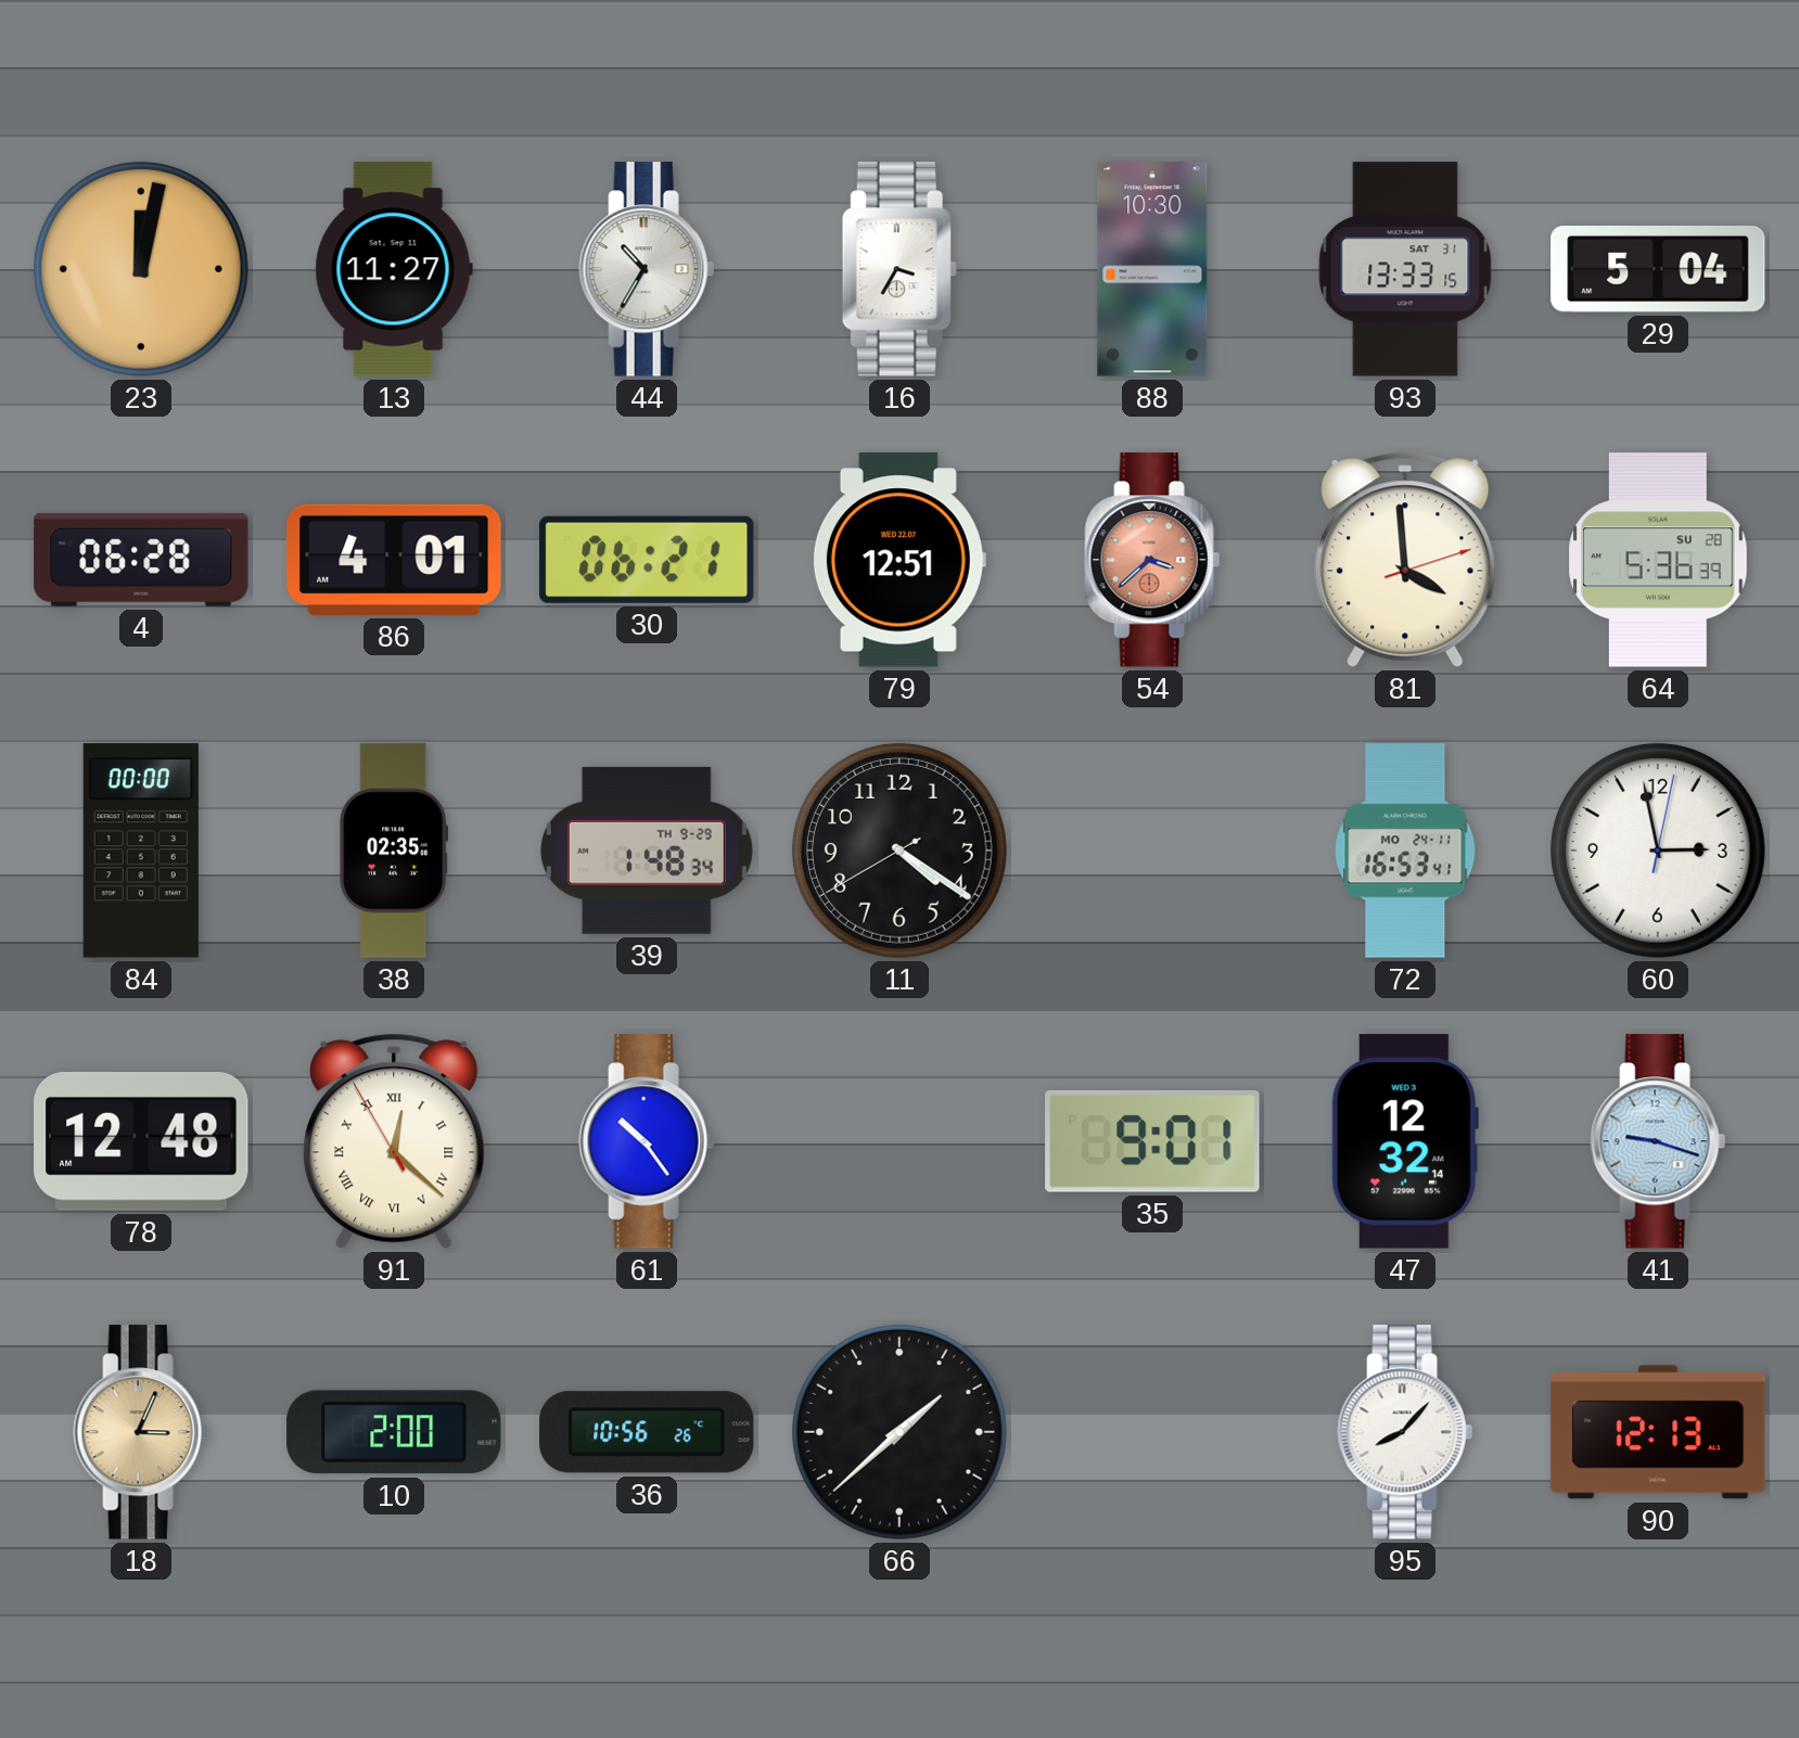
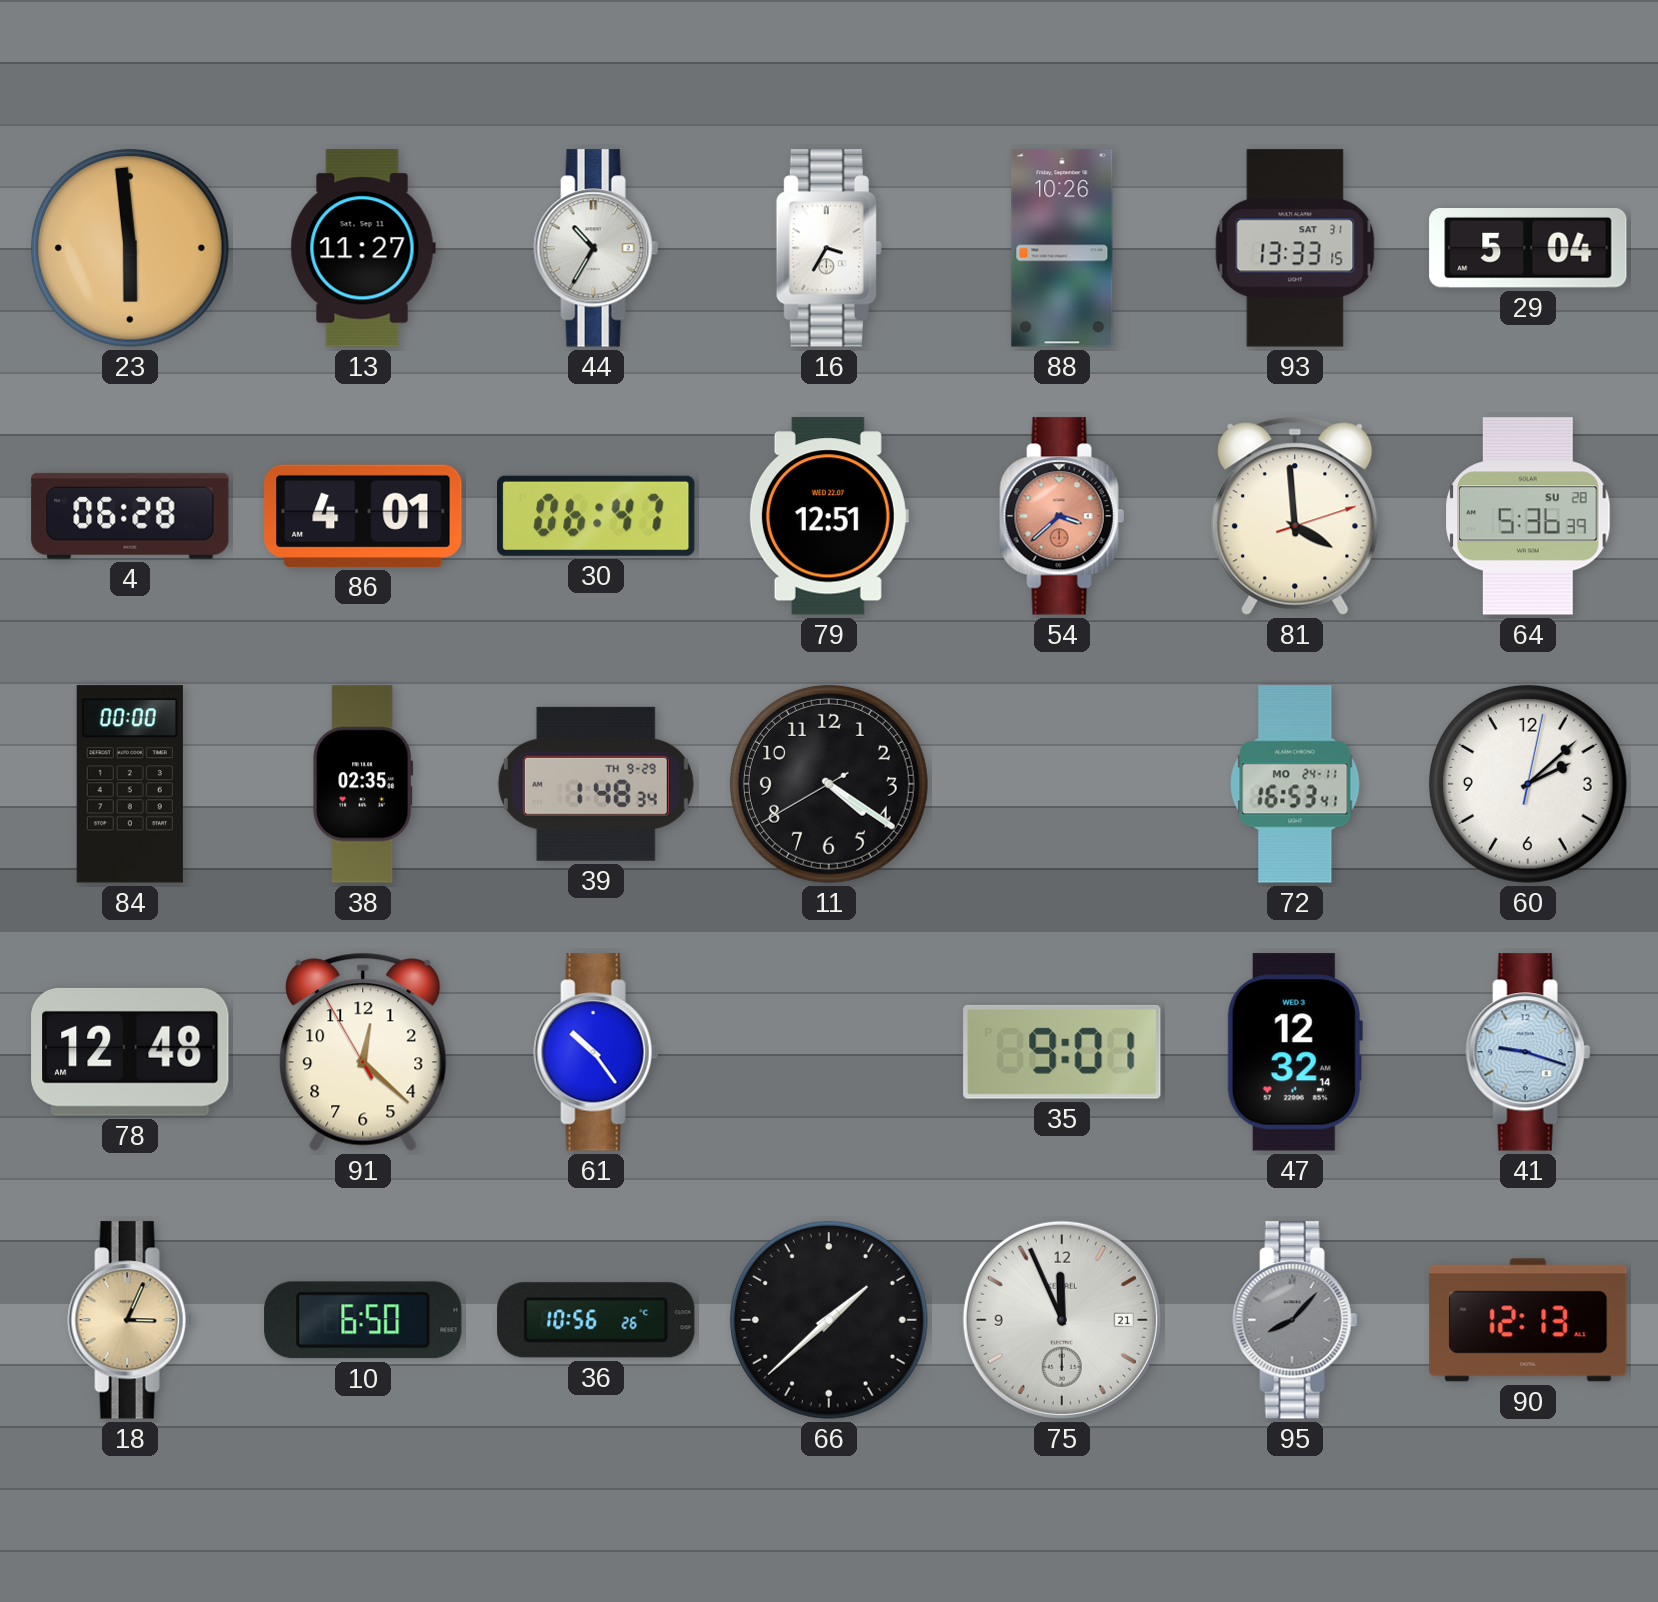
23: 12:02 -> 5:59
88: 10:30 -> 10:26
30: 06:21 -> 06:47
60: 2:58 -> 2:08
91 numerals: Roman -> Arabic
10: 2:00 -> 6:50
75: none -> 11:56
95 dial: white -> grey
